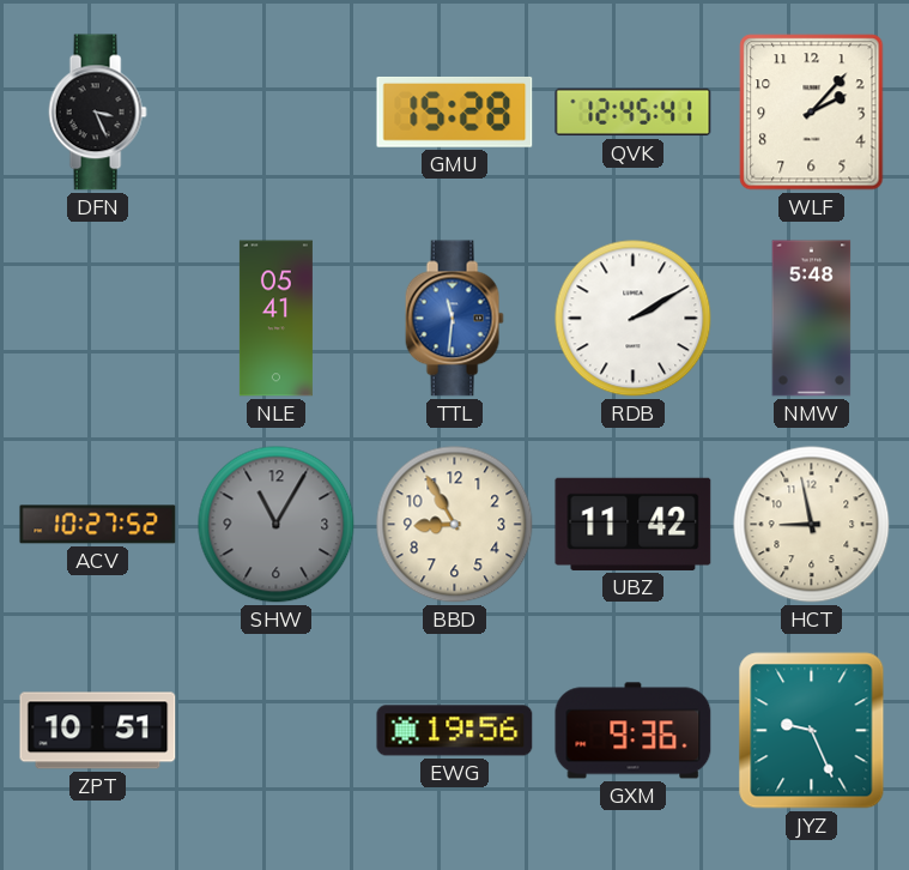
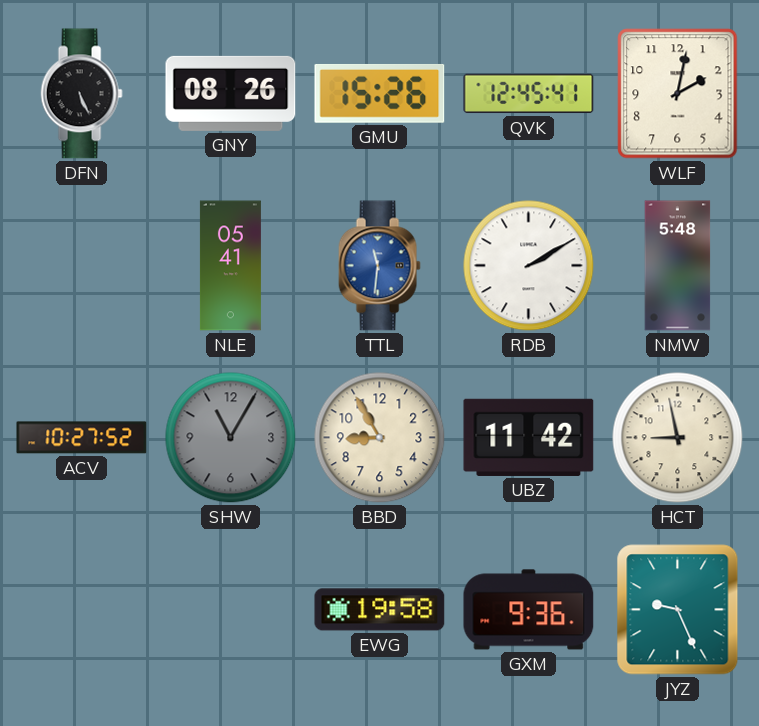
DFN: 3:26 -> 5:26
GNY: none -> 08:26
GMU: 15:28 -> 15:26
WLF: 2:07 -> 2:02
ZPT: 10:51 -> none
EWG: 19:56 -> 19:58
